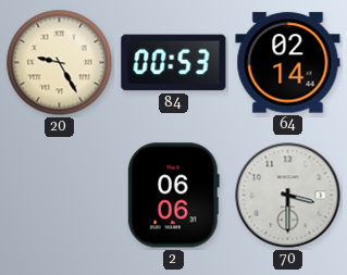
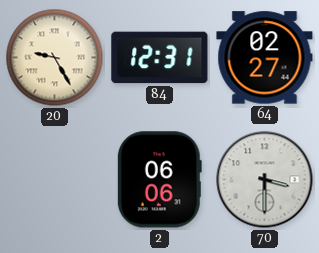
84: 00:53 -> 12:31
64: 02:14 -> 02:27
